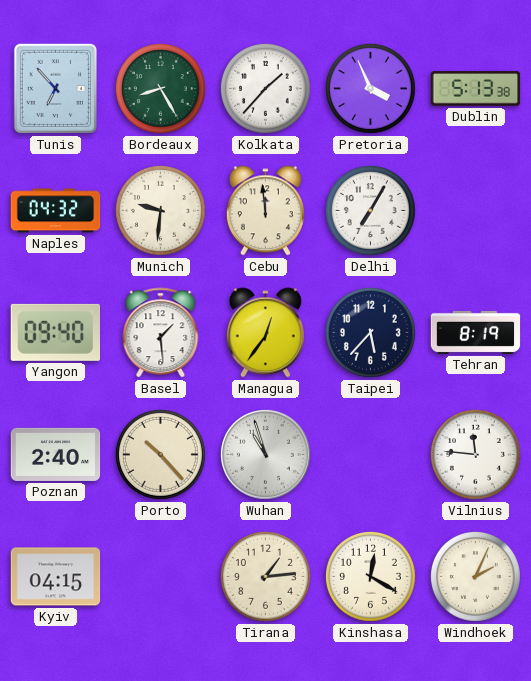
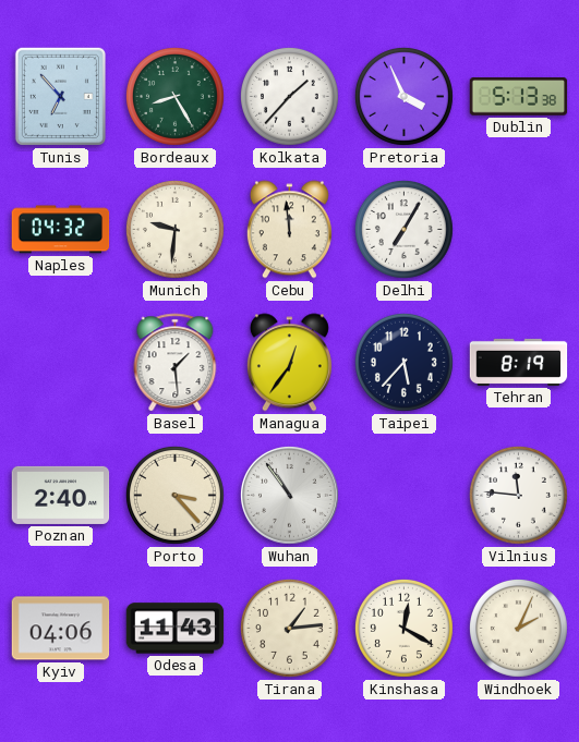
Yangon: 09:40 -> none
Porto: 10:23 -> 3:23
Wuhan: 10:57 -> 10:54
Kyiv: 04:15 -> 04:06
Odesa: none -> 11:43
